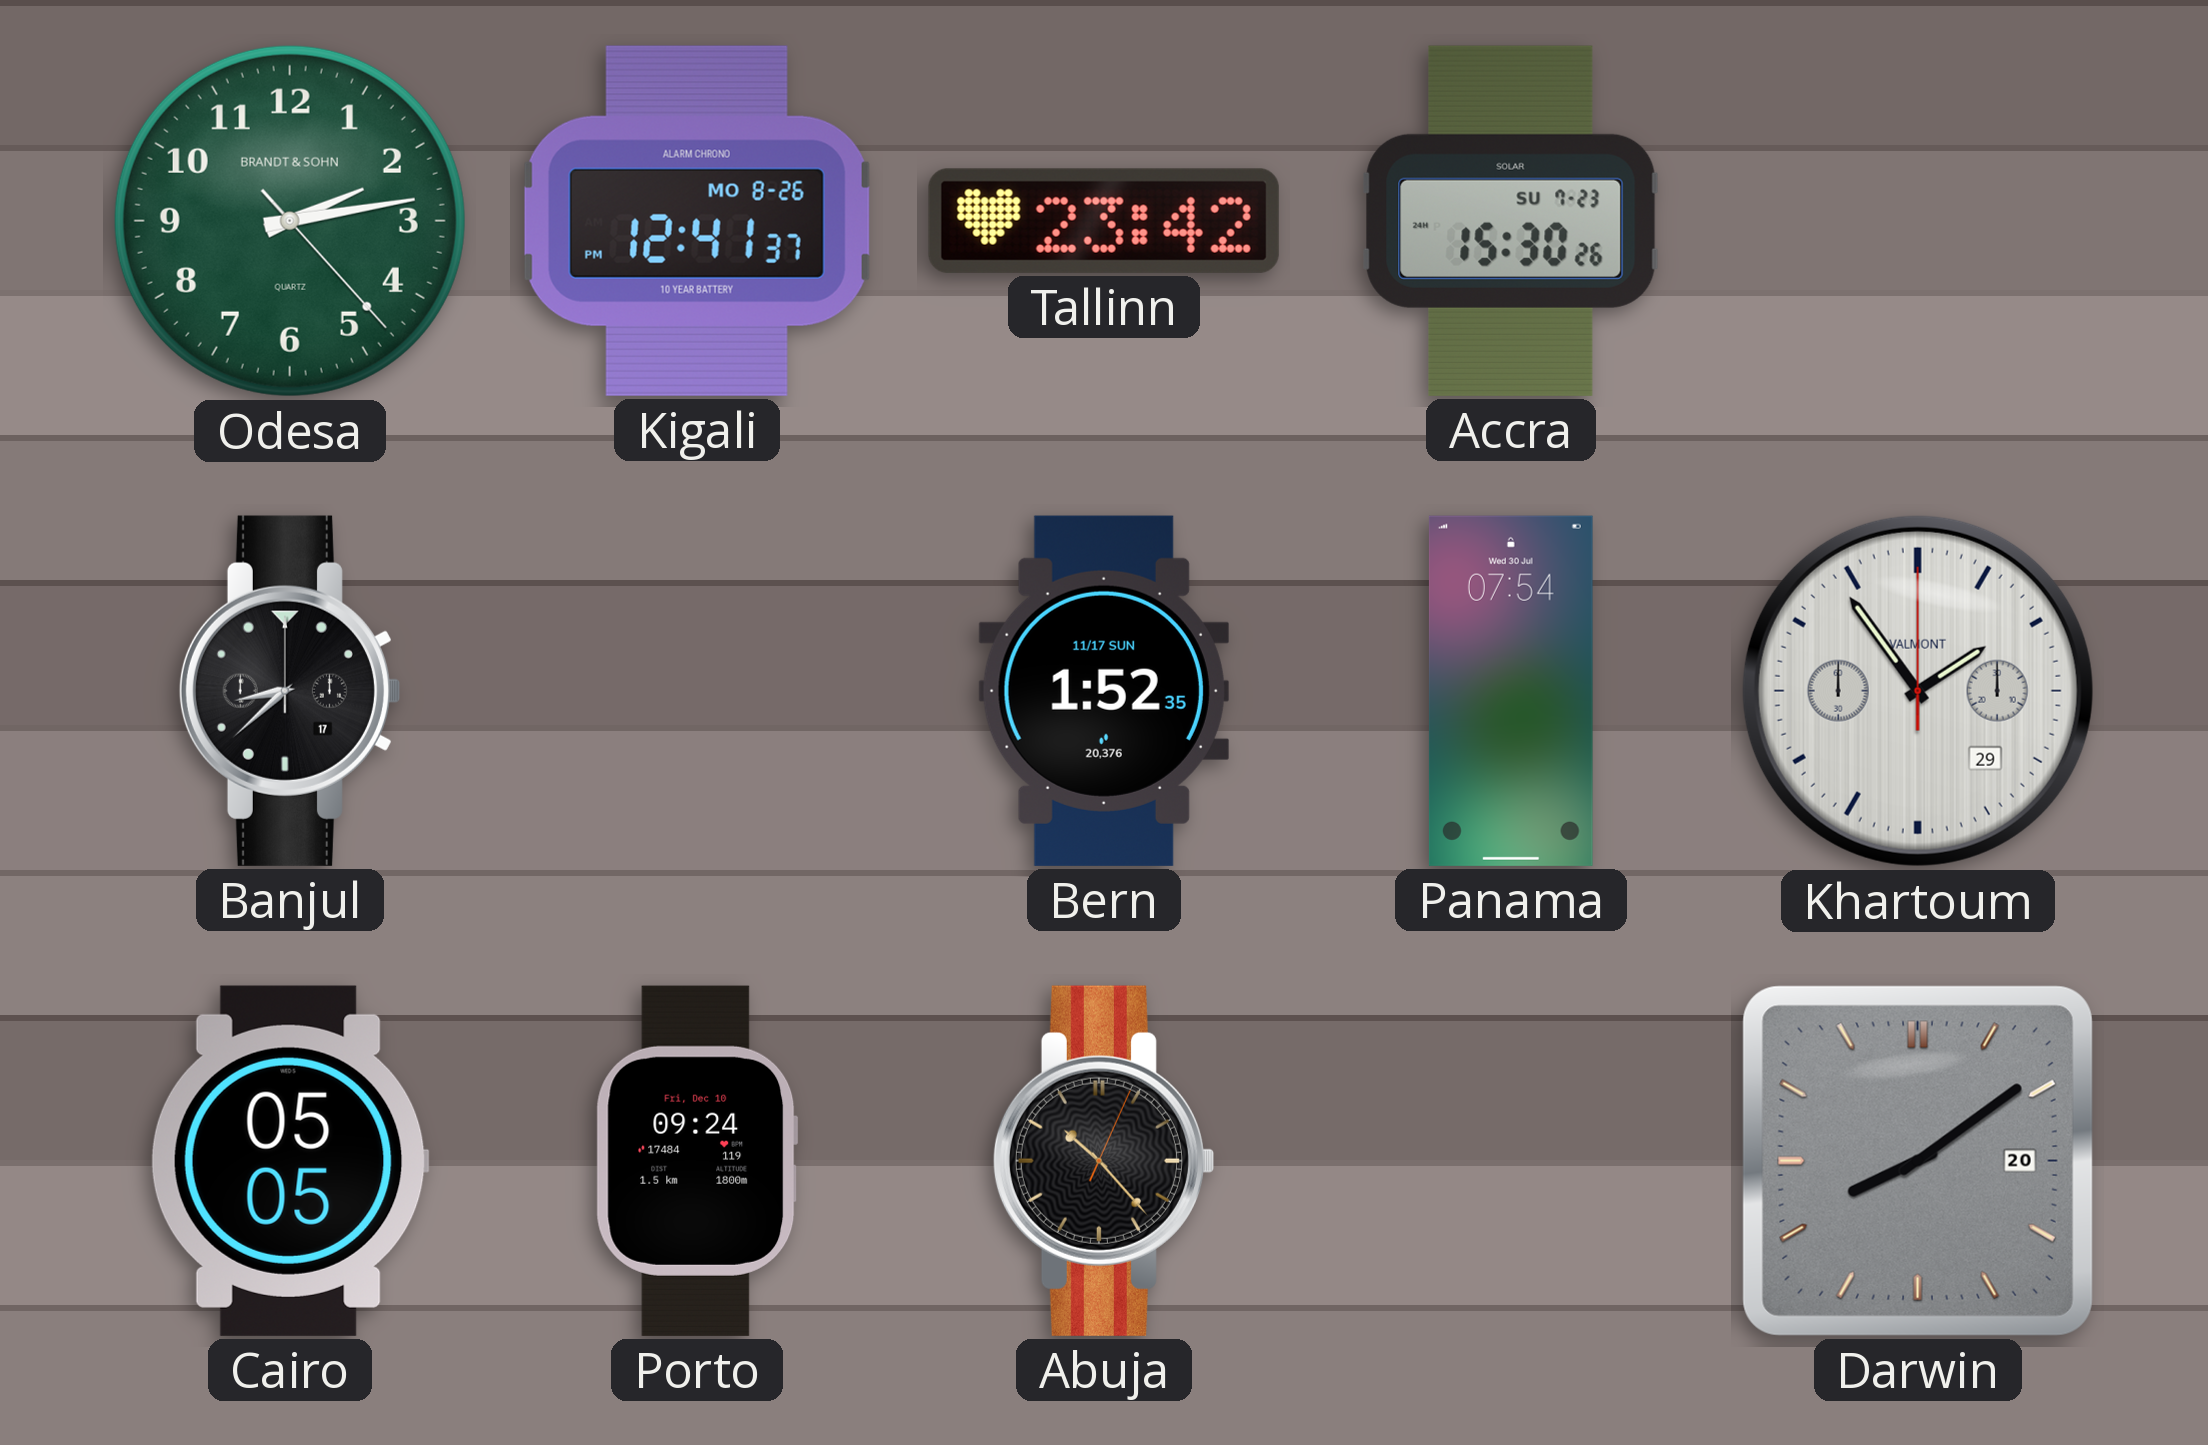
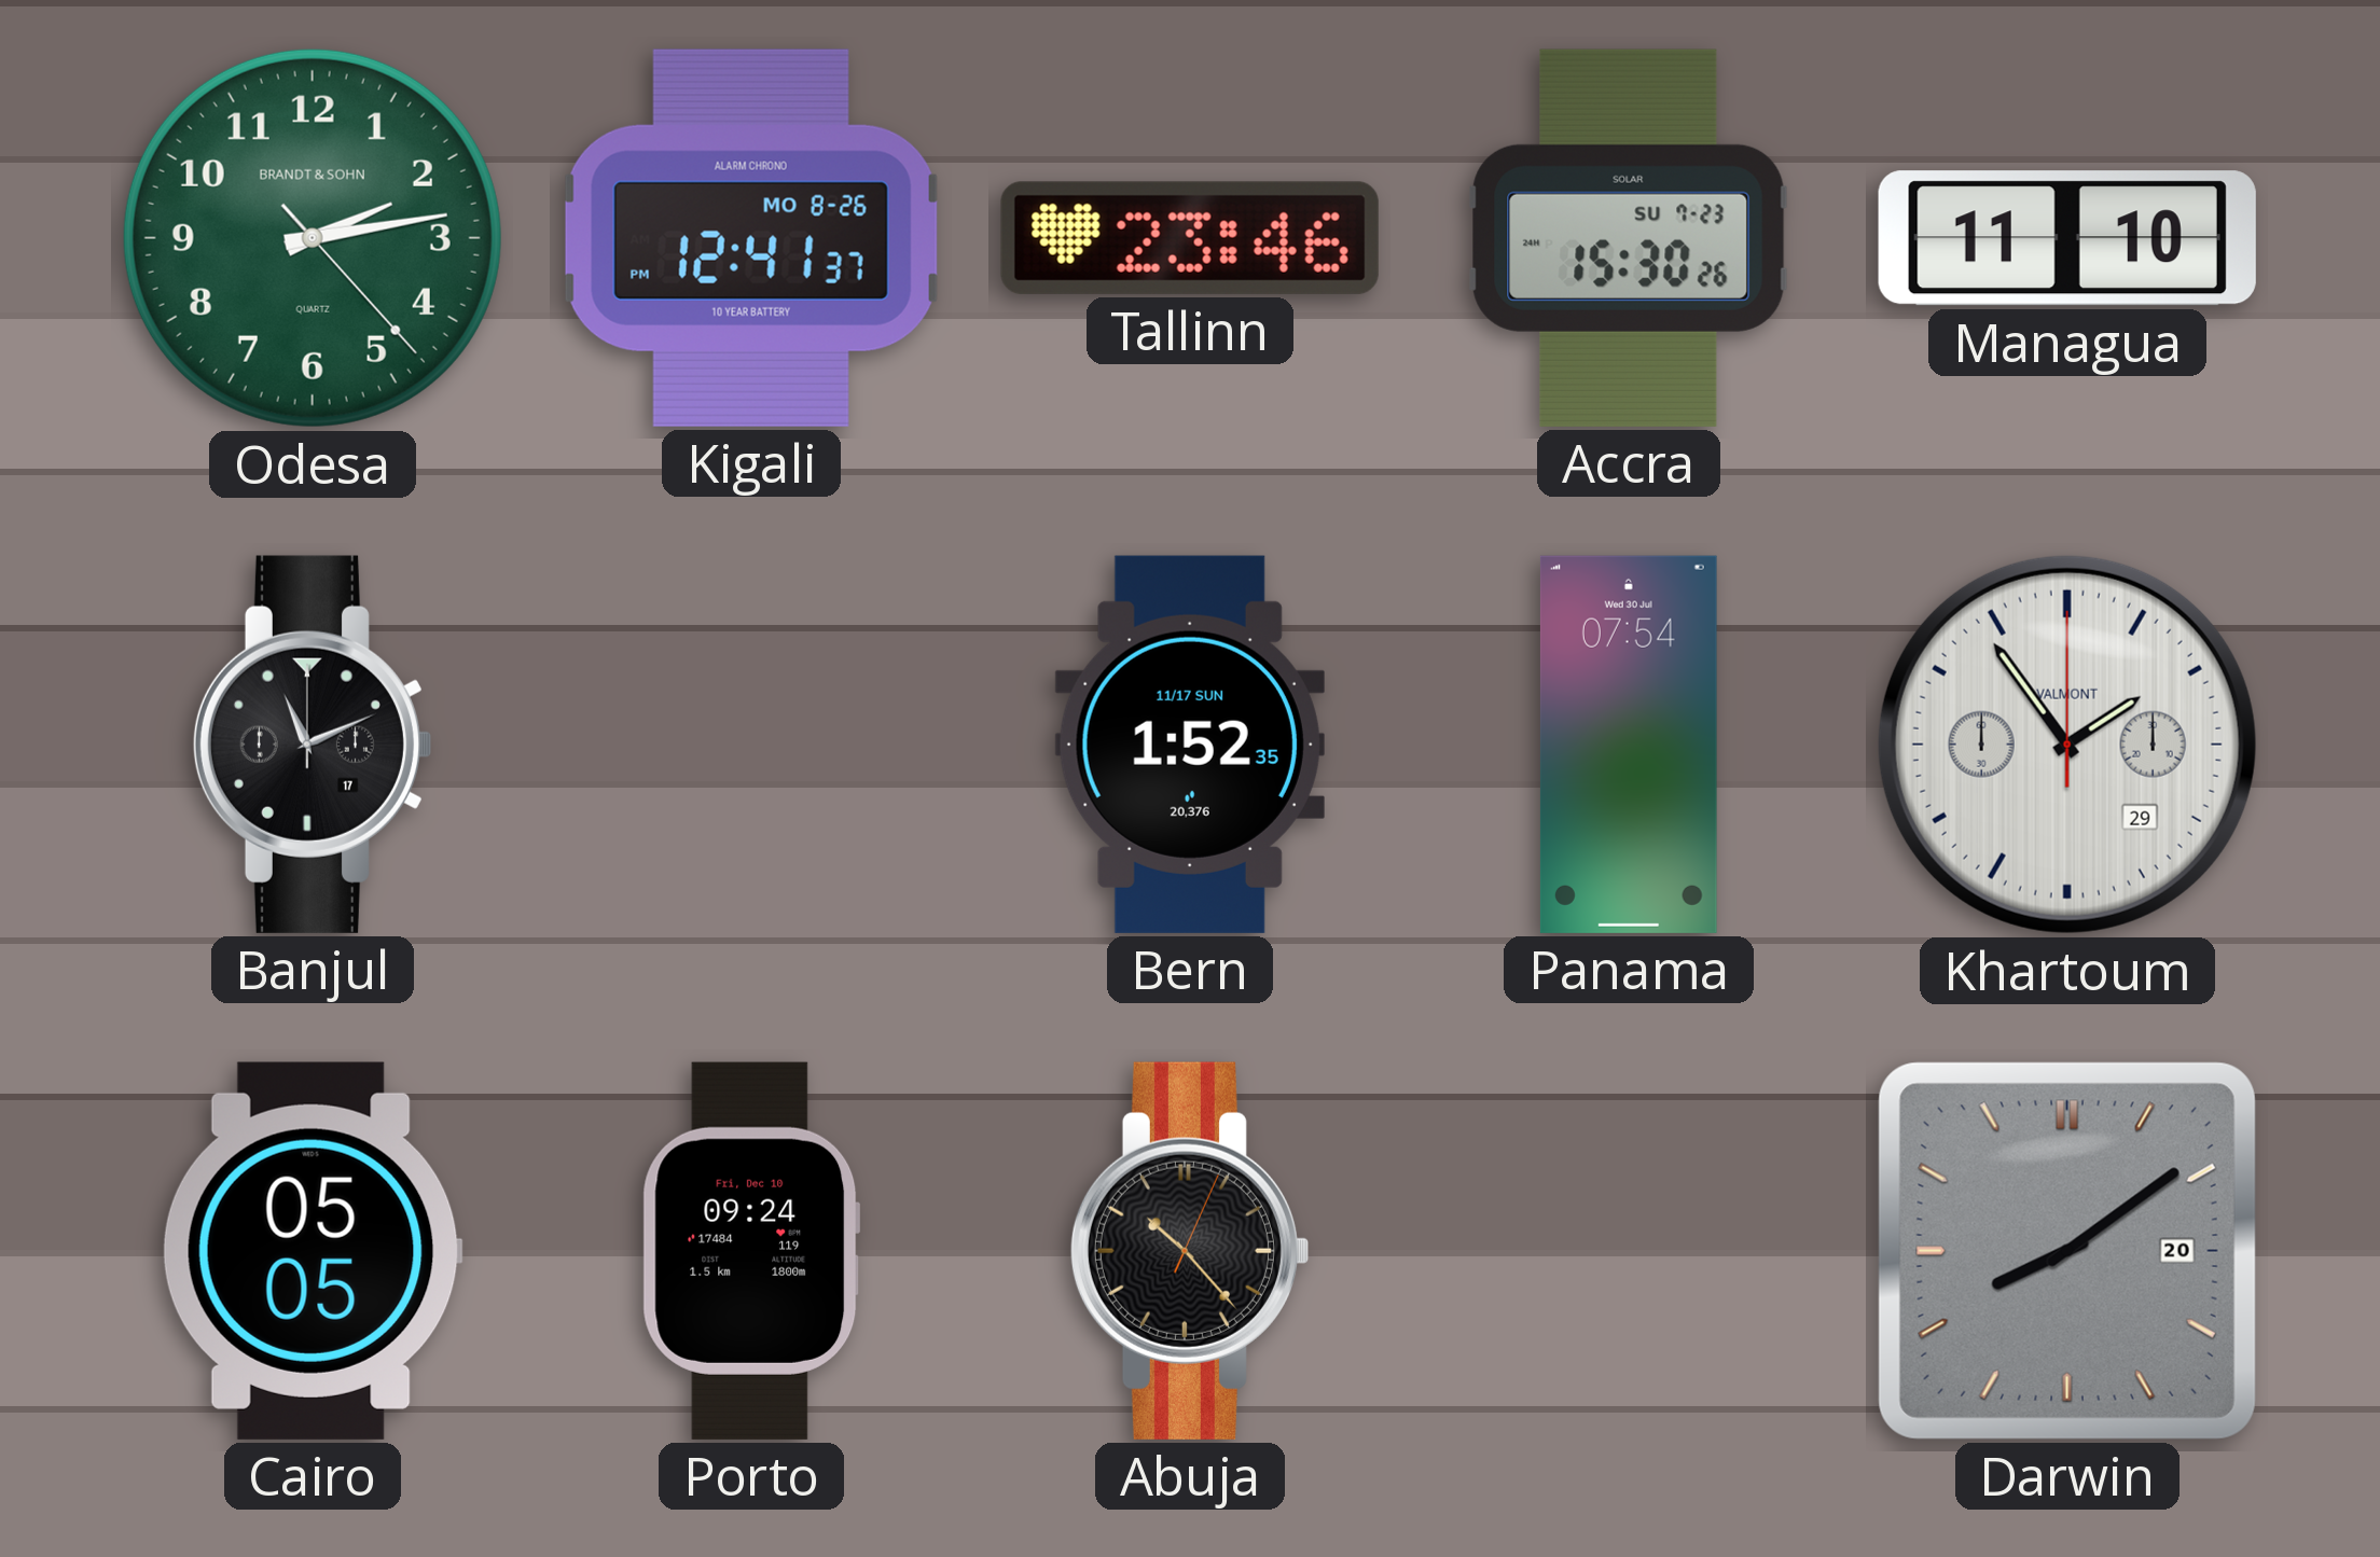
Tallinn: 23:42 -> 23:46
Managua: none -> 11:10
Banjul: 8:38 -> 11:11
